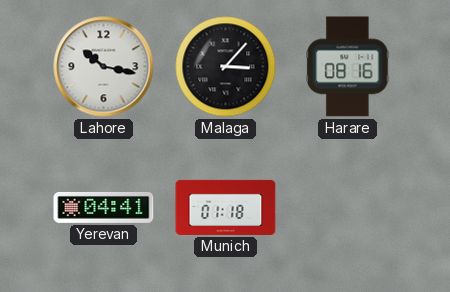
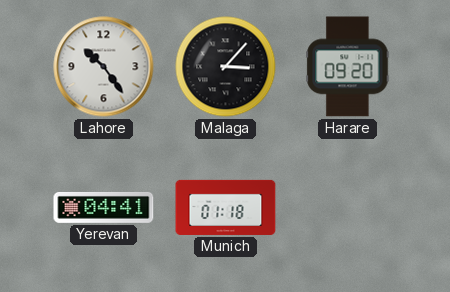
Lahore: 10:17 -> 10:24
Harare: 08:16 -> 09:20
